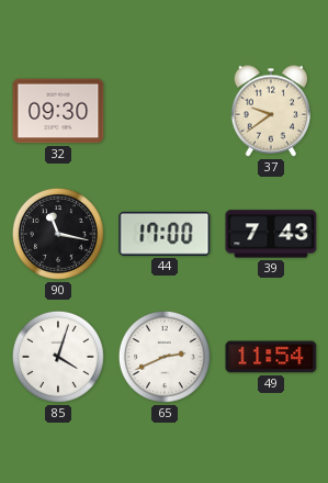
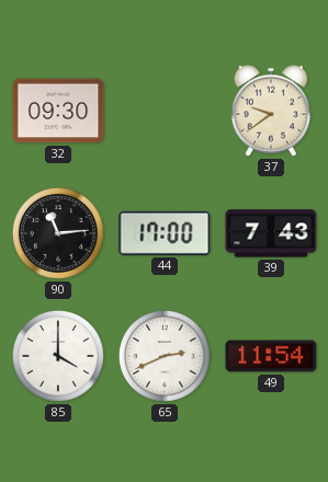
90: 11:17 -> 11:14
85: 4:03 -> 4:00
